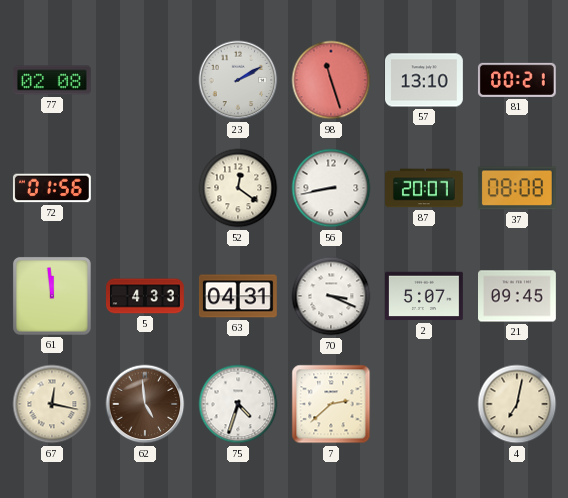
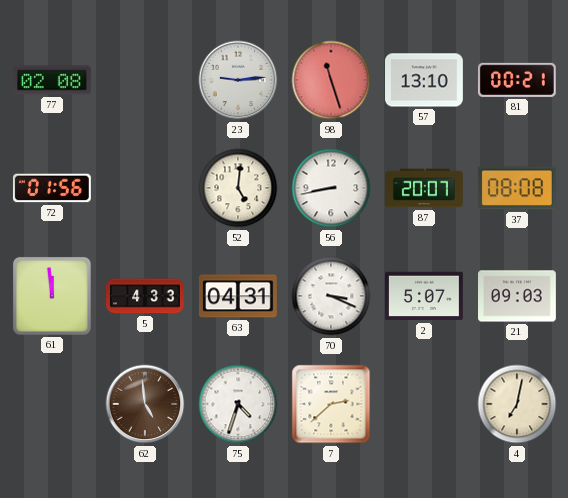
23: 2:10 -> 9:14
52: 12:21 -> 5:01
21: 09:45 -> 09:03
67: 12:17 -> none
